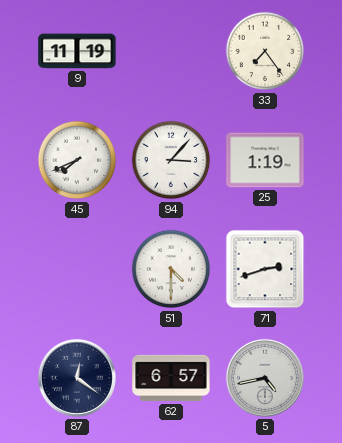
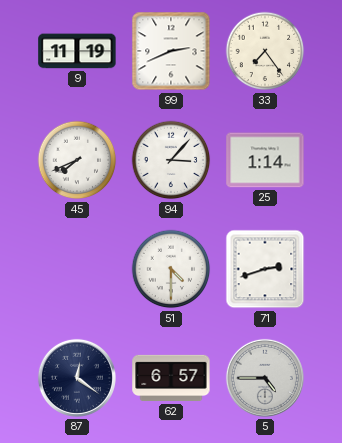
99: none -> 2:41
25: 1:19 -> 1:14
5: 4:43 -> 4:45
